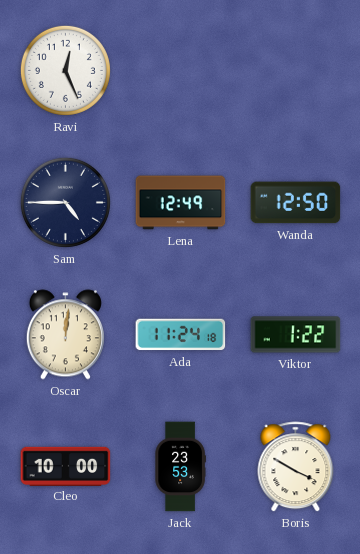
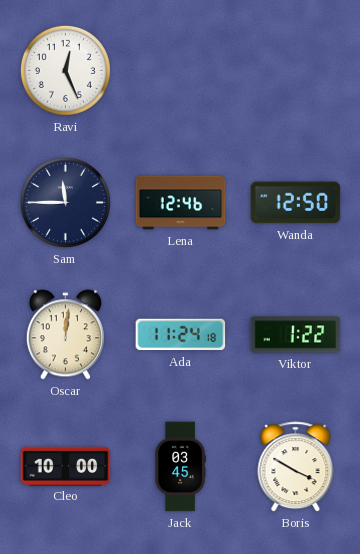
Sam: 4:45 -> 11:45
Lena: 12:49 -> 12:46
Jack: 23:53 -> 03:45
